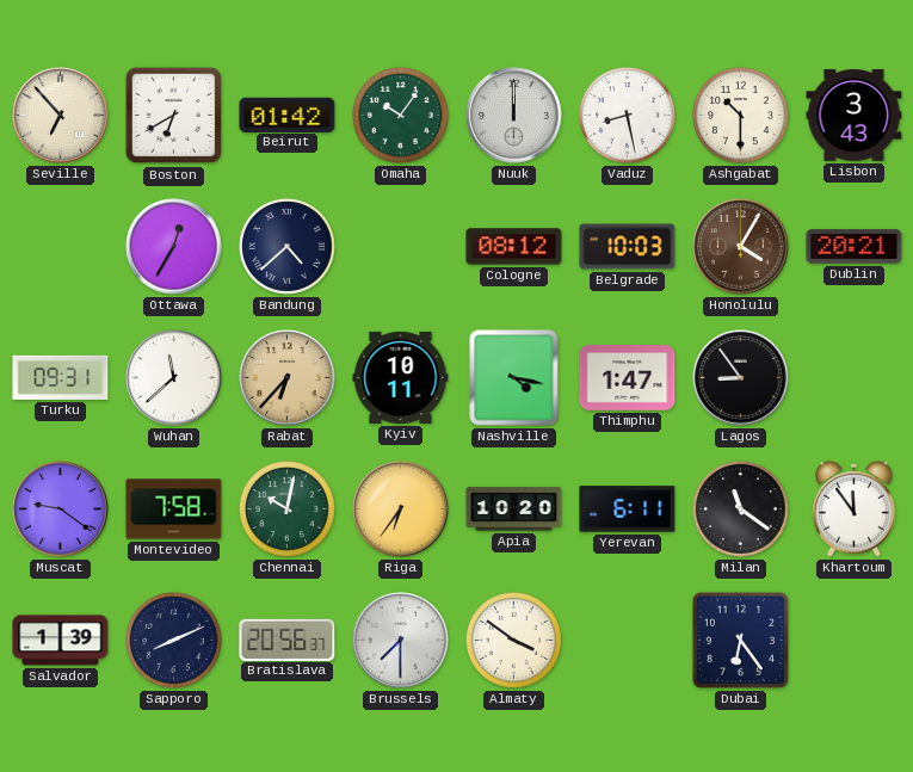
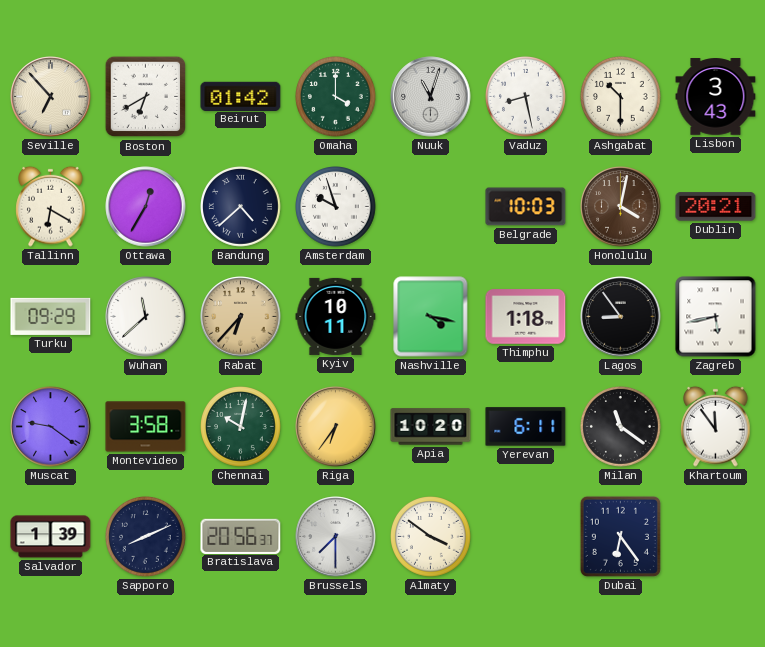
Omaha: 10:06 -> 4:00
Nuuk: 12:00 -> 11:03
Tallinn: none -> 6:20
Amsterdam: none -> 9:57
Cologne: 08:12 -> none
Honolulu: 4:05 -> 4:02
Turku: 09:31 -> 09:29
Thimphu: 1:47 -> 1:18
Zagreb: none -> 5:43
Montevideo: 7:58 -> 3:58
